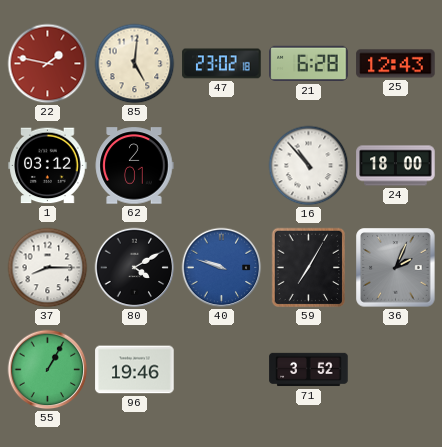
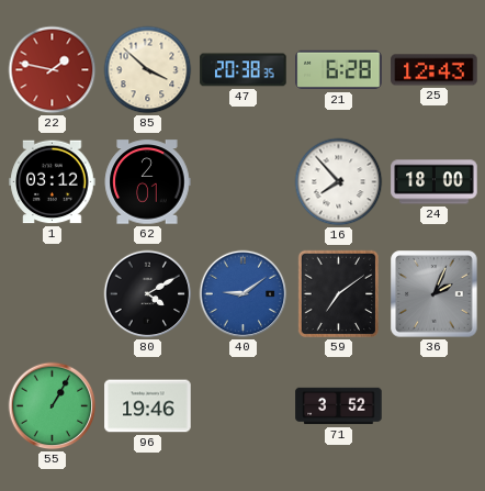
85: 5:01 -> 3:52
47: 23:02 -> 20:38
16: 10:53 -> 7:53
37: 8:15 -> none
40: 9:48 -> 9:09
59: 7:05 -> 7:09
